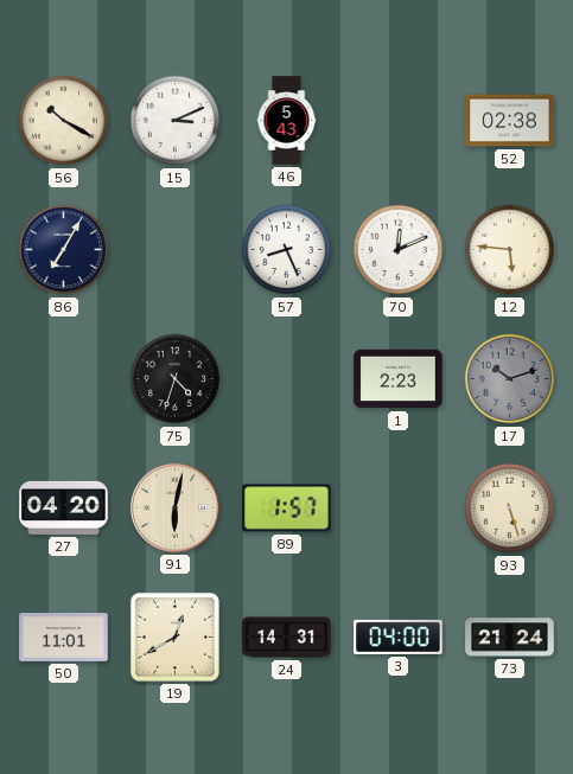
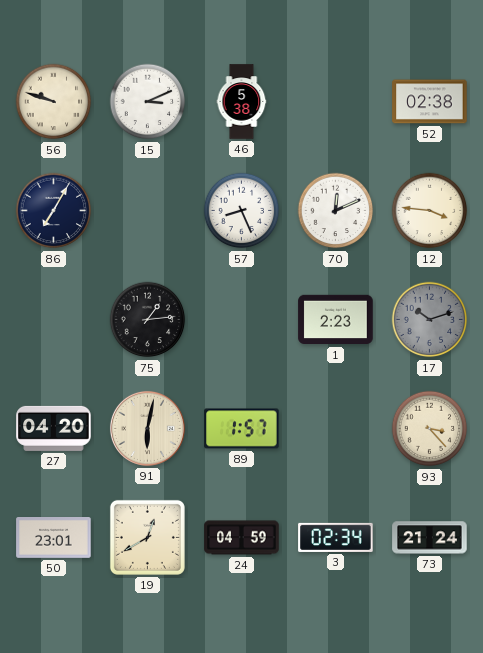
56: 10:20 -> 9:48
46: 5:43 -> 5:38
12: 5:46 -> 3:46
75: 4:33 -> 1:14
93: 5:27 -> 3:23
50: 11:01 -> 23:01
24: 14:31 -> 04:59
3: 04:00 -> 02:34
